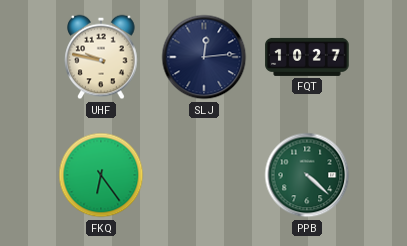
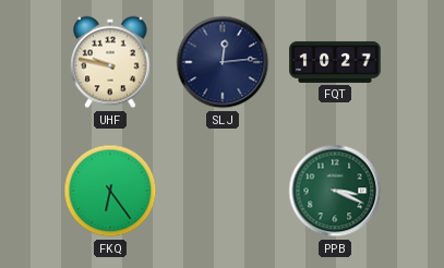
PPB: 4:22 -> 3:19
